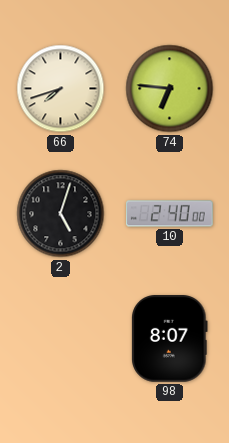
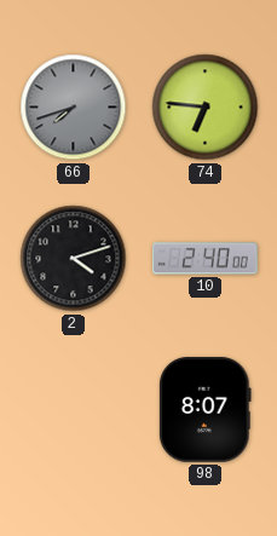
66 dial: cream -> grey
2: 5:03 -> 4:12
